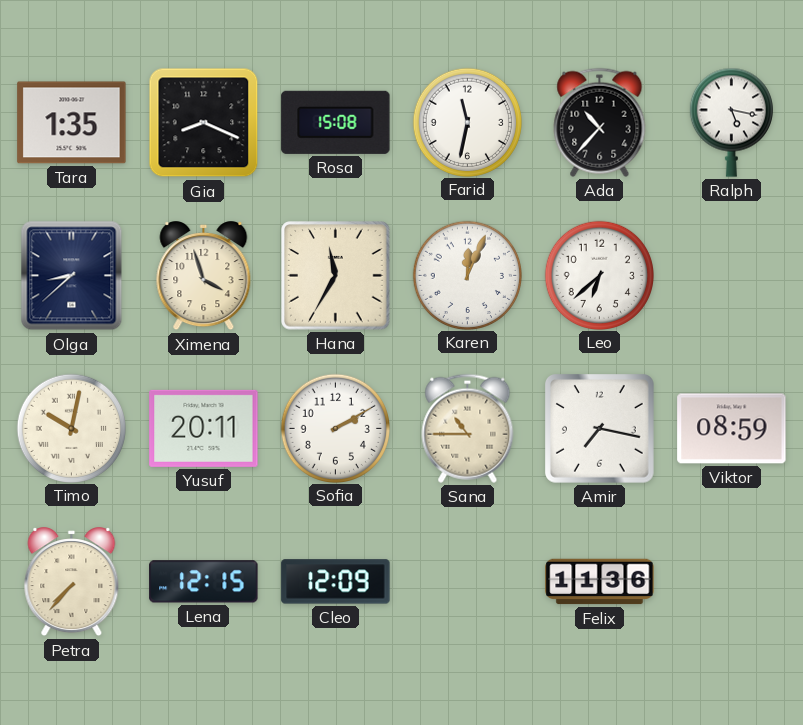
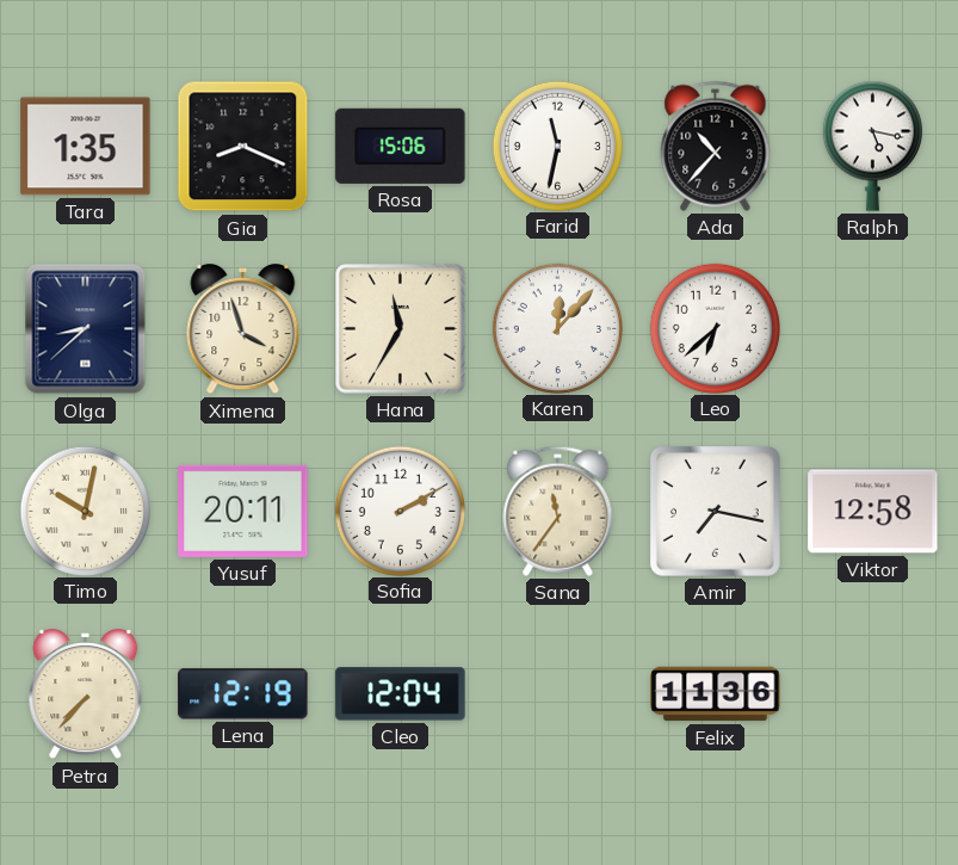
Rosa: 15:08 -> 15:06
Karen: 12:04 -> 12:07
Sana: 10:45 -> 11:36
Viktor: 08:59 -> 12:58
Lena: 12:15 -> 12:19
Cleo: 12:09 -> 12:04
